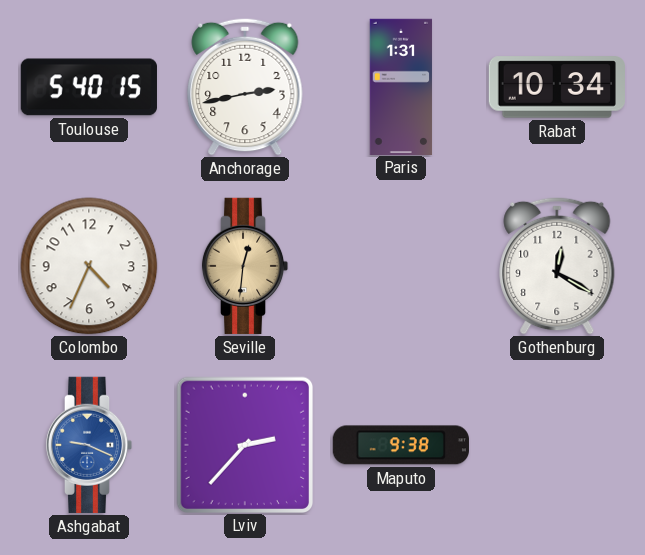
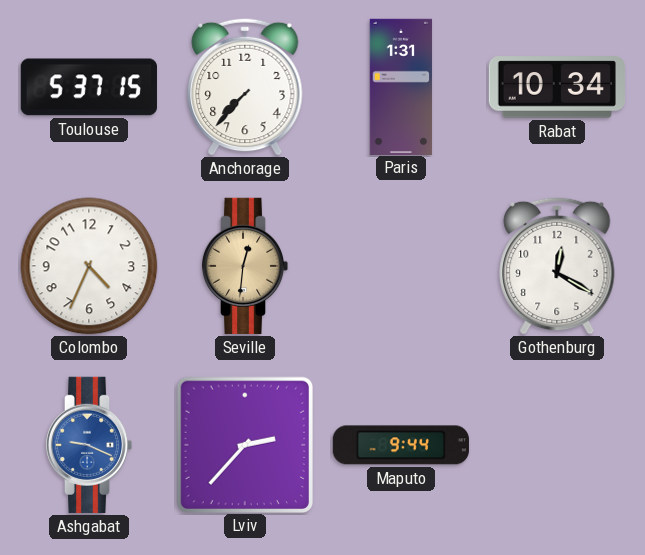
Toulouse: 5:40 -> 5:37
Anchorage: 2:43 -> 7:37
Maputo: 9:38 -> 9:44
